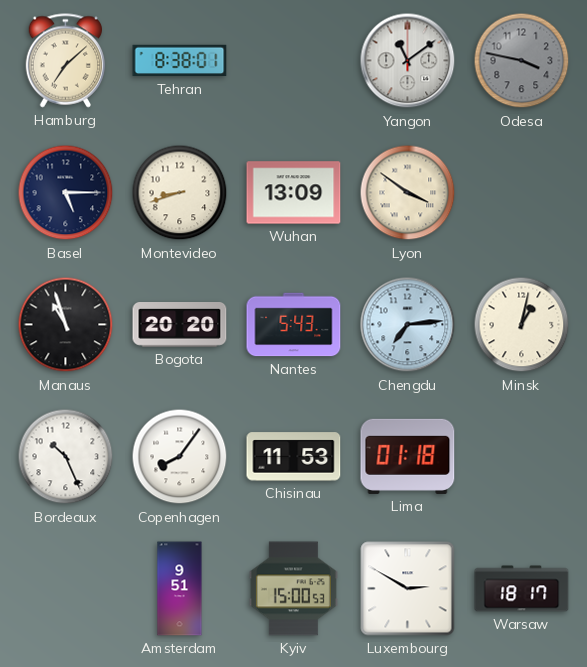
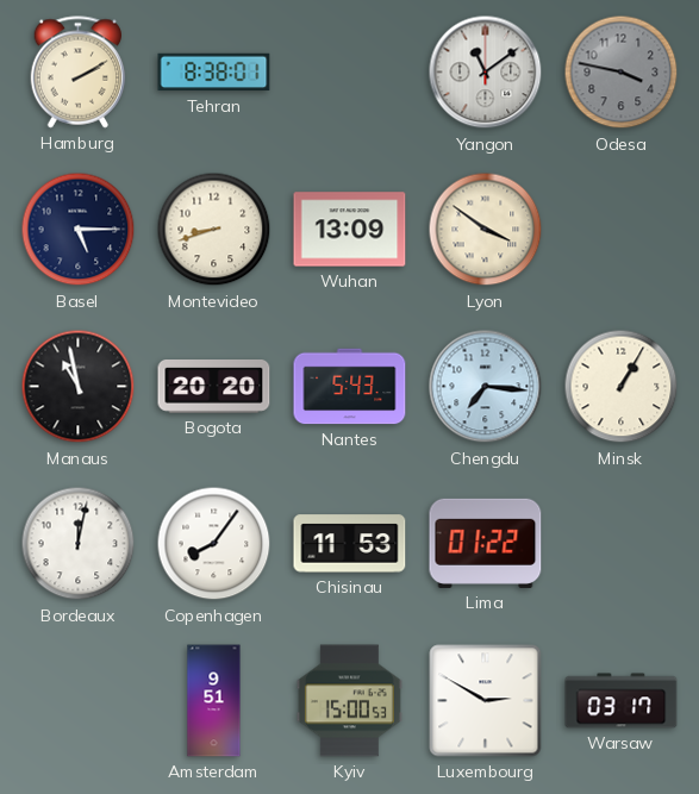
Hamburg: 7:08 -> 2:10
Manaus: 10:57 -> 10:58
Chengdu: 7:14 -> 7:16
Minsk: 1:02 -> 1:05
Bordeaux: 10:26 -> 12:02
Lima: 01:18 -> 01:22
Warsaw: 18:17 -> 03:17
